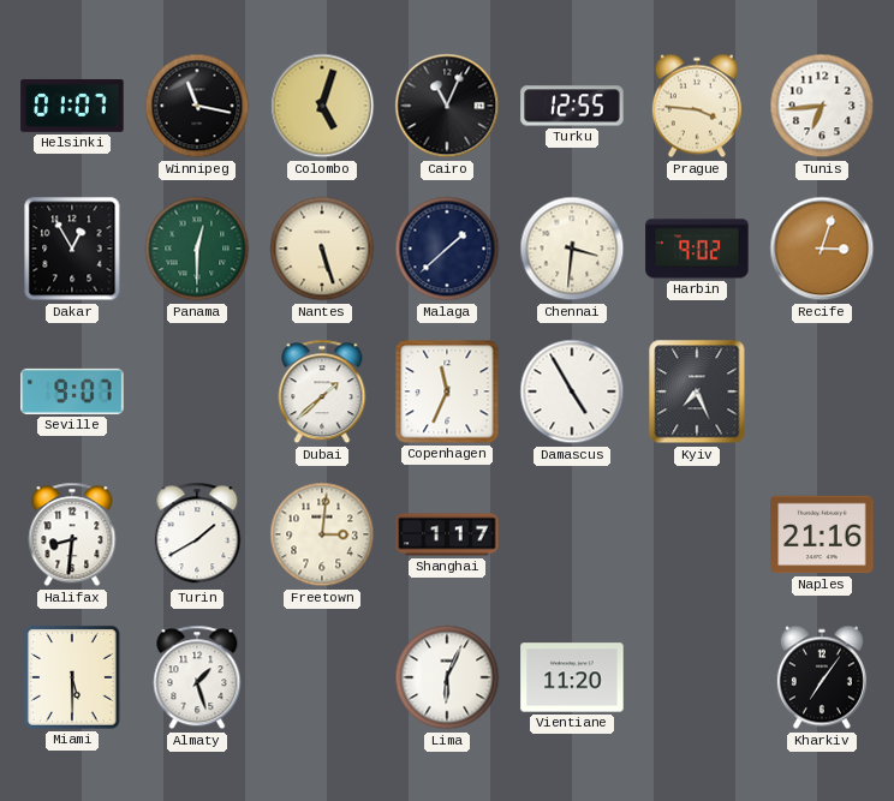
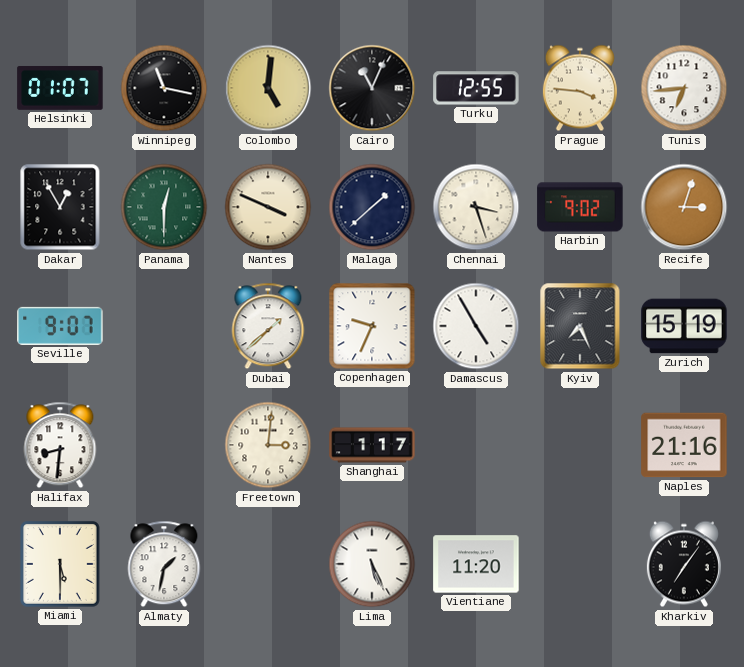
Colombo: 5:03 -> 5:01
Nantes: 5:27 -> 3:49
Chennai: 3:31 -> 3:27
Copenhagen: 11:34 -> 9:34
Zurich: none -> 15:19
Turin: 1:40 -> none
Almaty: 1:27 -> 1:32
Lima: 6:04 -> 5:26
